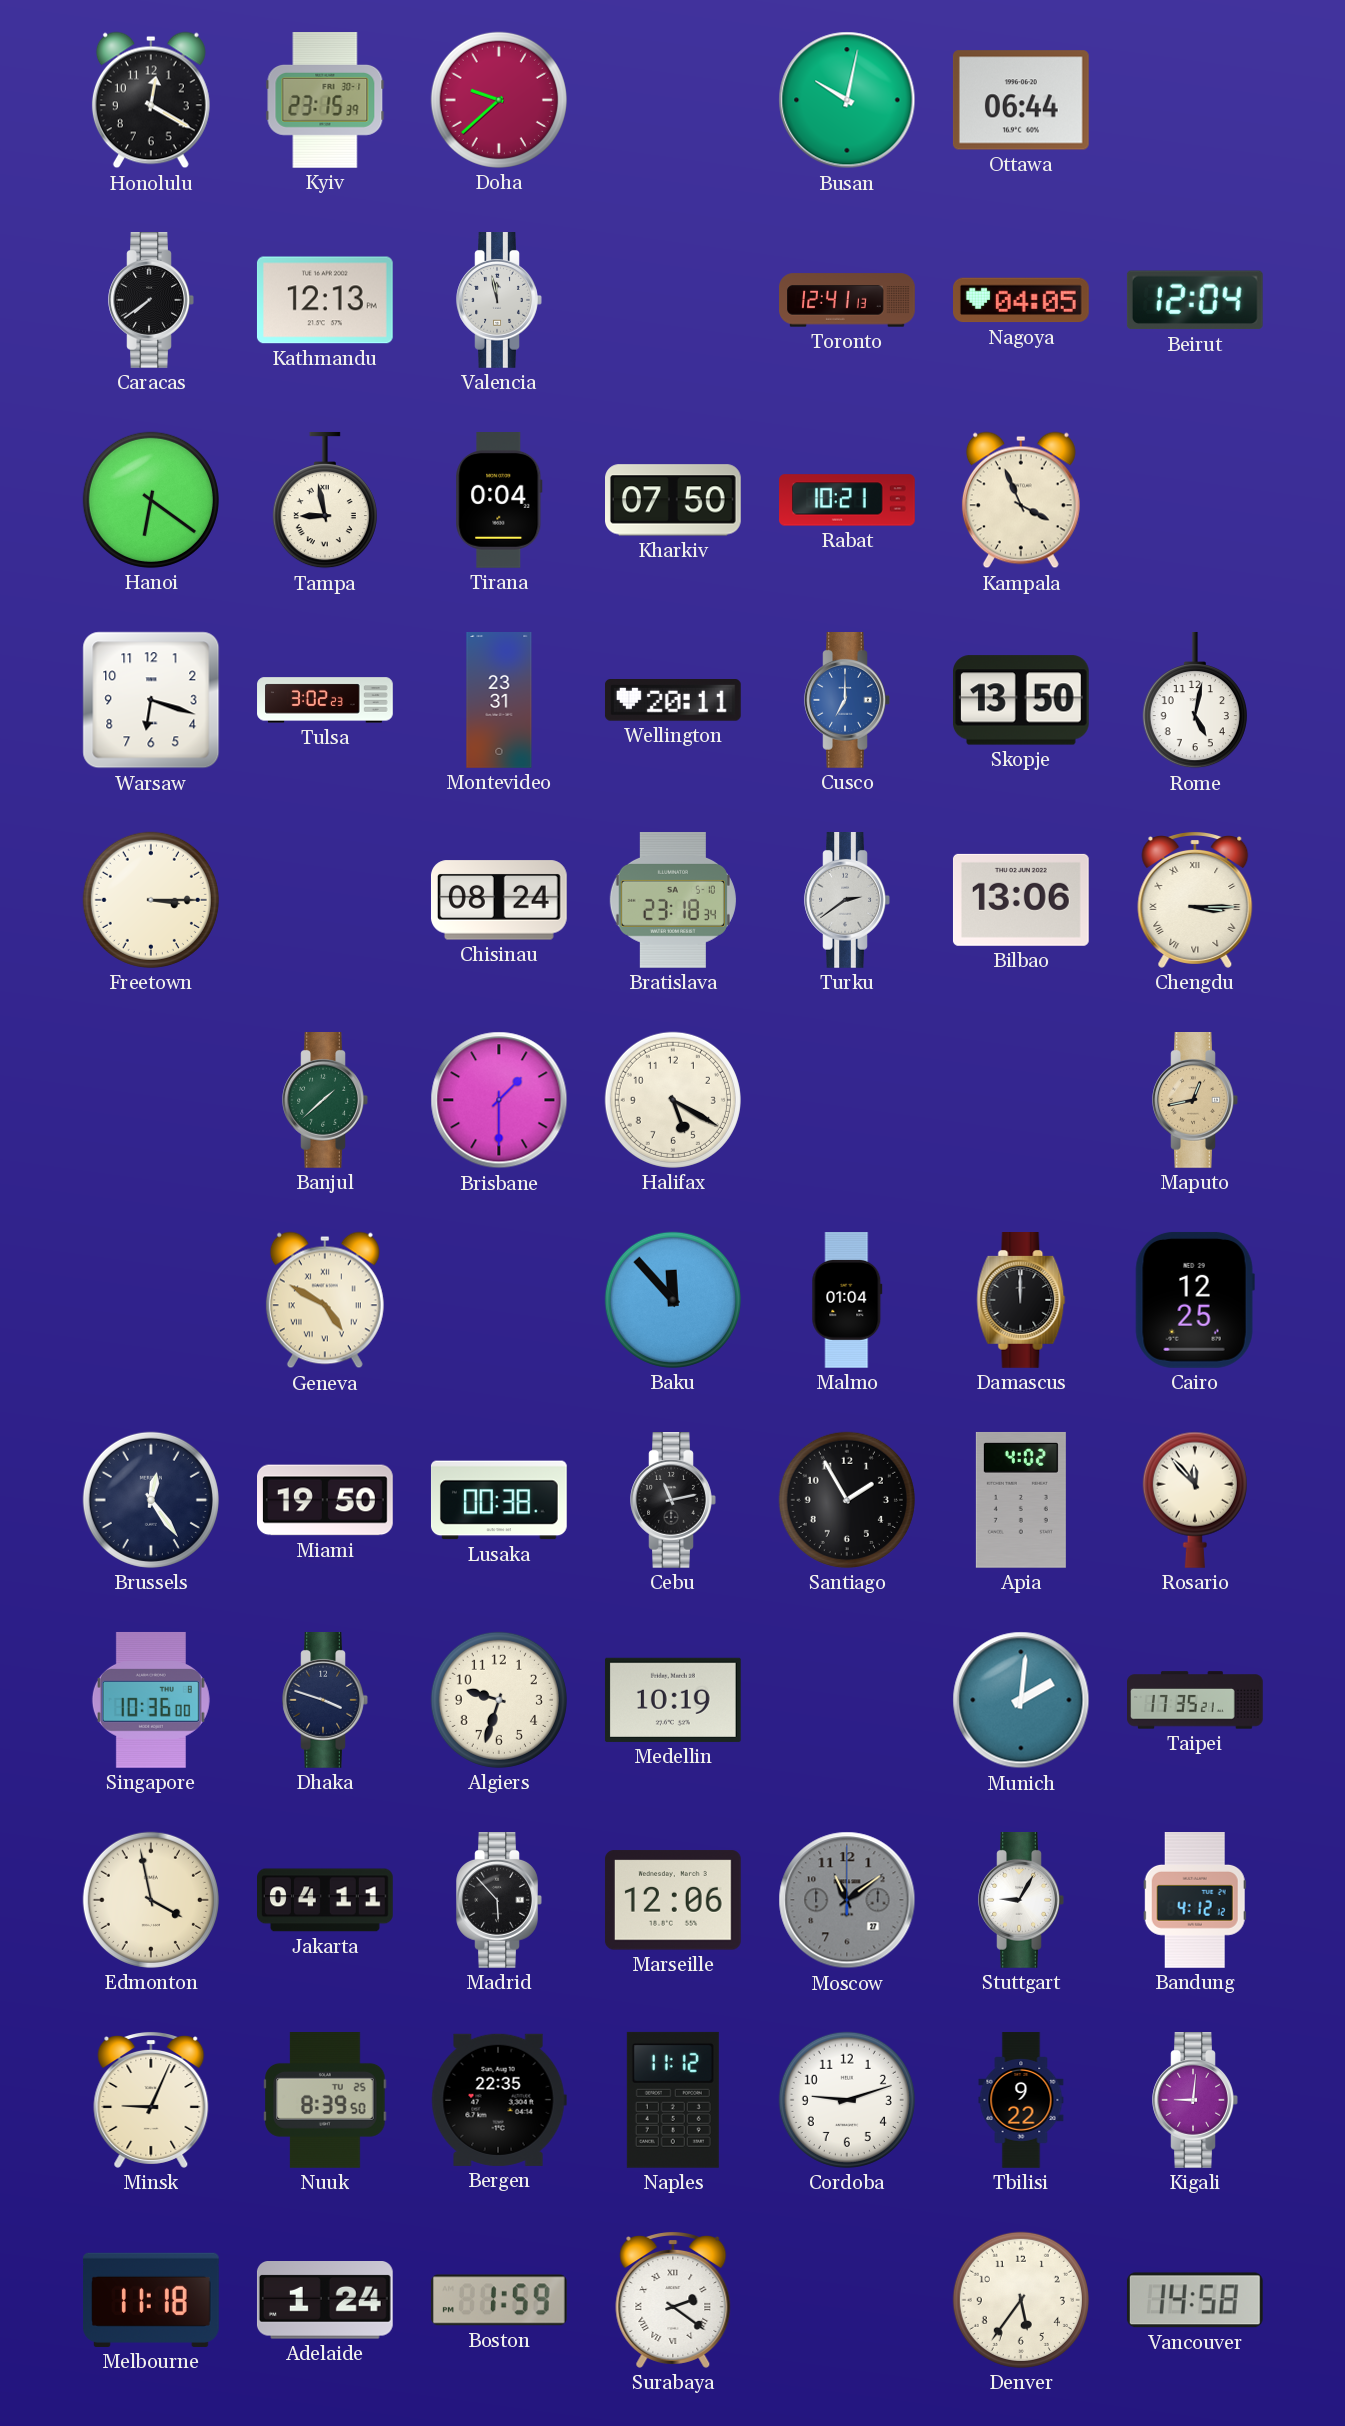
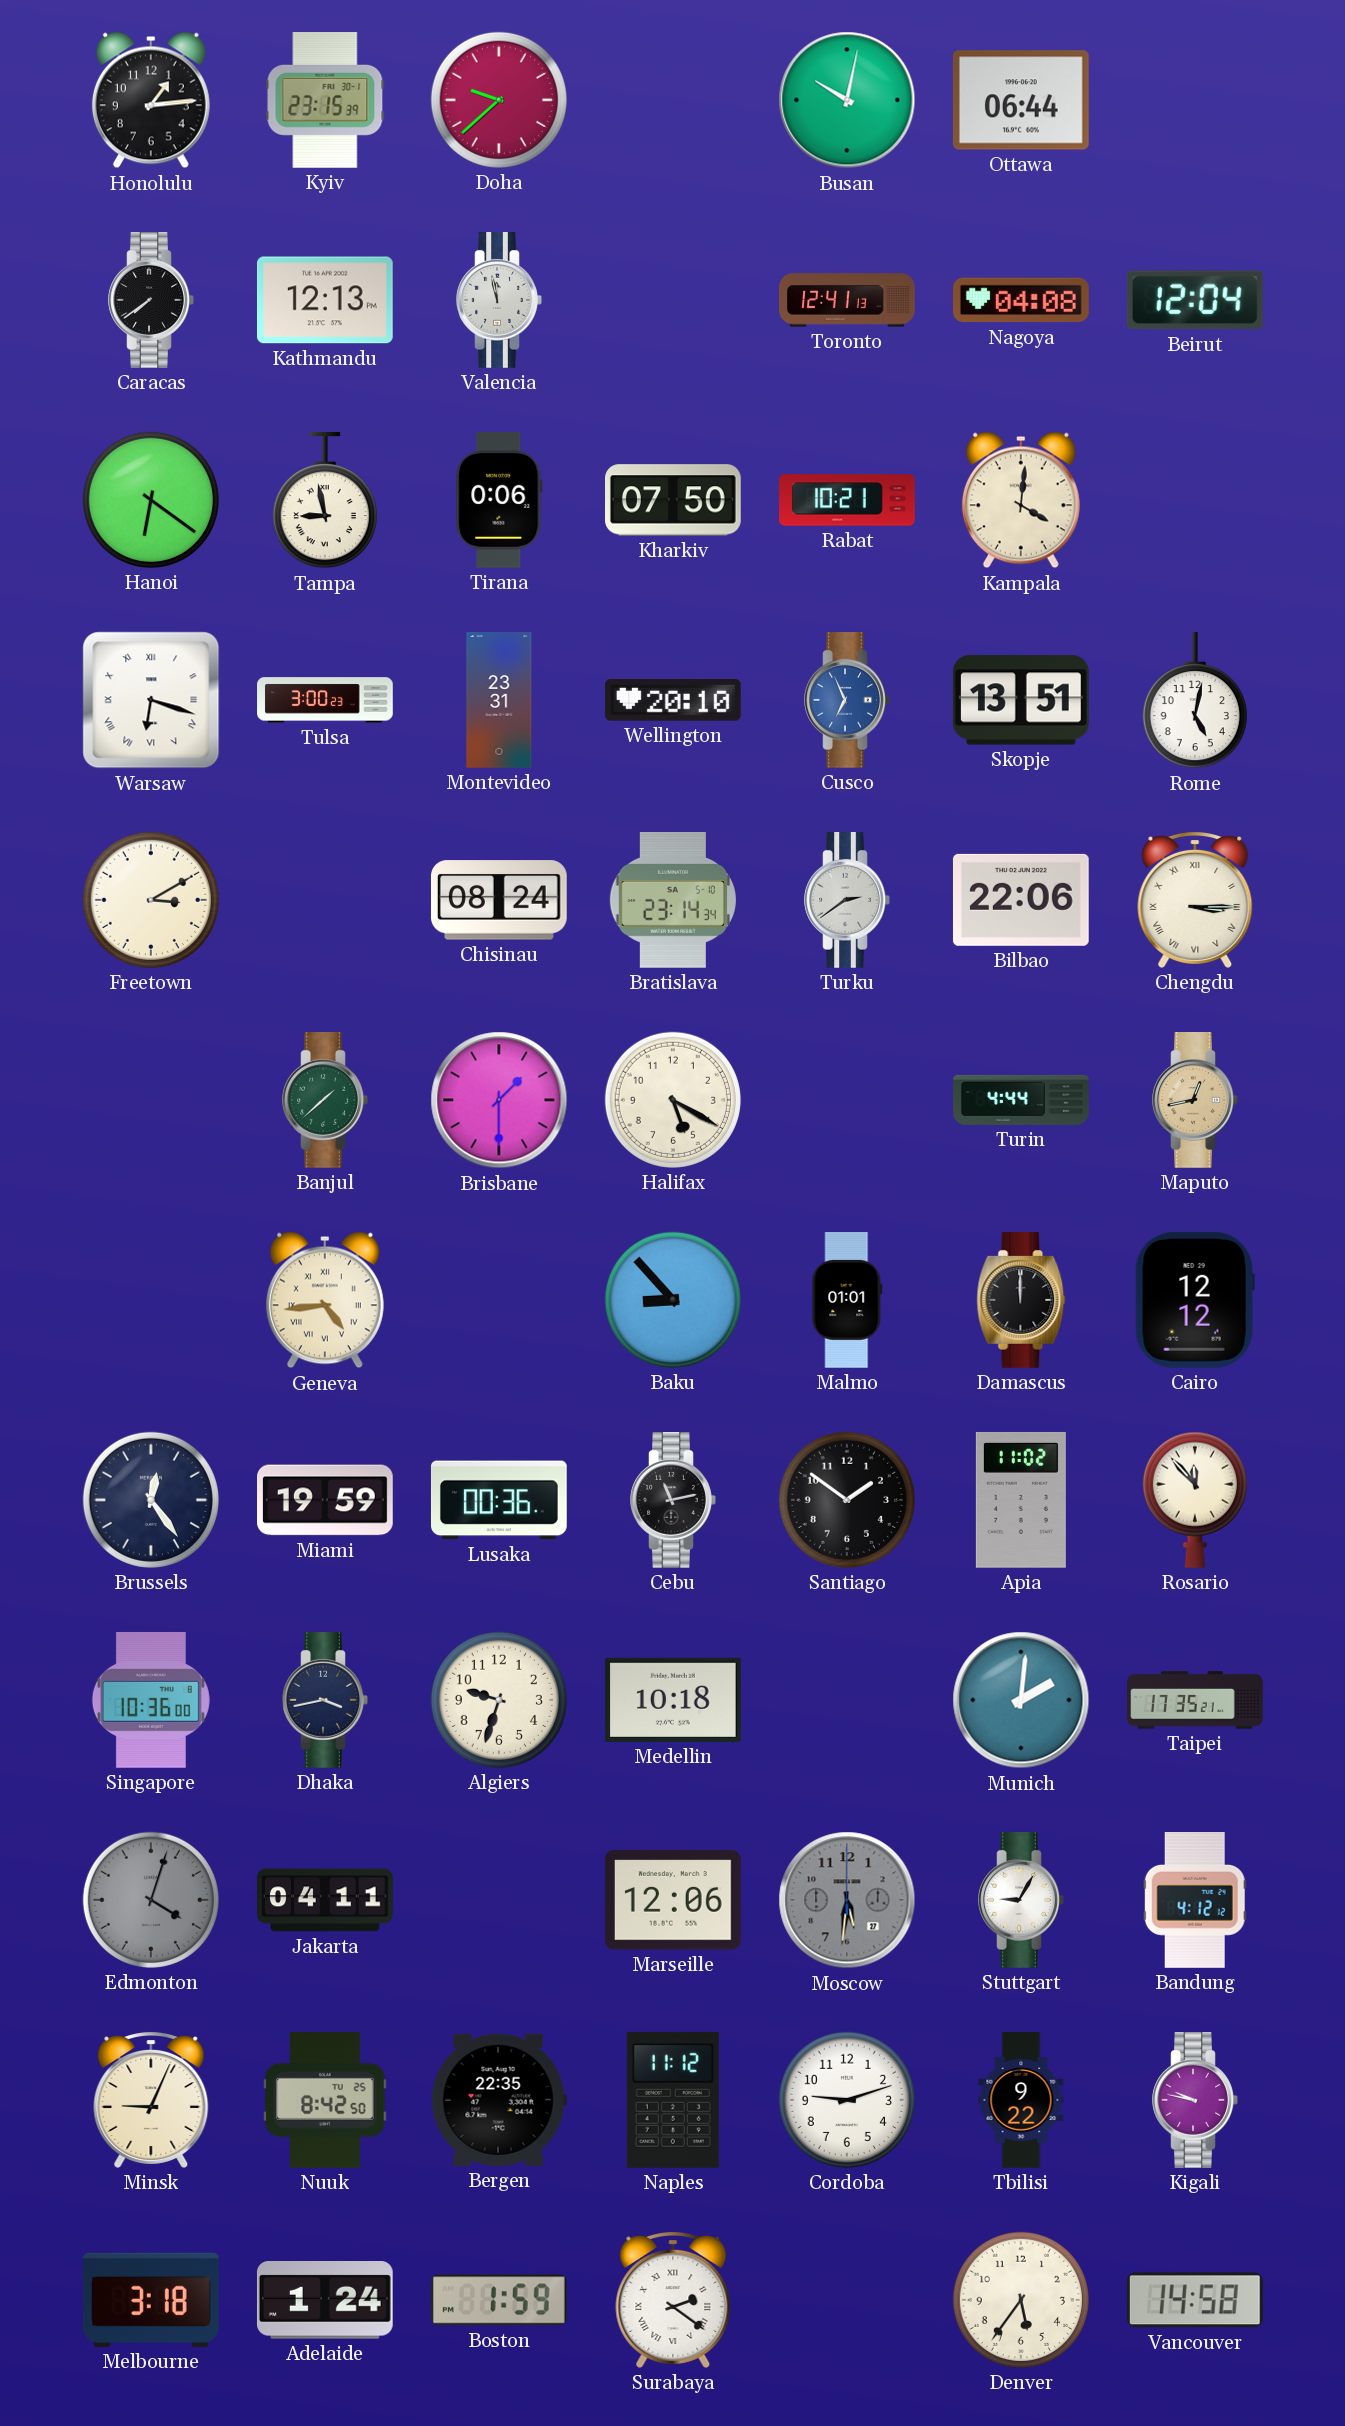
Honolulu: 12:20 -> 1:14
Nagoya: 04:05 -> 04:08
Tirana: 0:04 -> 0:06
Kampala: 3:56 -> 4:01
Warsaw numerals: Arabic -> Roman
Tulsa: 3:02 -> 3:00
Wellington: 20:11 -> 20:10
Cusco: 7:00 -> 6:56
Skopje: 13:50 -> 13:51
Freetown: 3:15 -> 3:10
Bratislava: 23:18 -> 23:14
Bilbao: 13:06 -> 22:06
Turin: none -> 4:44
Geneva: 4:50 -> 4:44
Baku: 11:53 -> 8:53
Malmo: 01:04 -> 01:01
Cairo: 12:25 -> 12:12
Miami: 19:50 -> 19:59
Lusaka: 00:38 -> 00:36
Santiago: 1:55 -> 1:51
Apia: 4:02 -> 11:02
Dhaka: 3:48 -> 3:43
Medellin: 10:19 -> 10:18
Edmonton: 3:58 -> 4:03
Edmonton dial: cream -> grey
Madrid: 5:53 -> none
Moscow: 11:09 -> 5:31
Nuuk: 8:39 -> 8:42
Kigali: 9:01 -> 9:47
Melbourne: 11:18 -> 3:18
